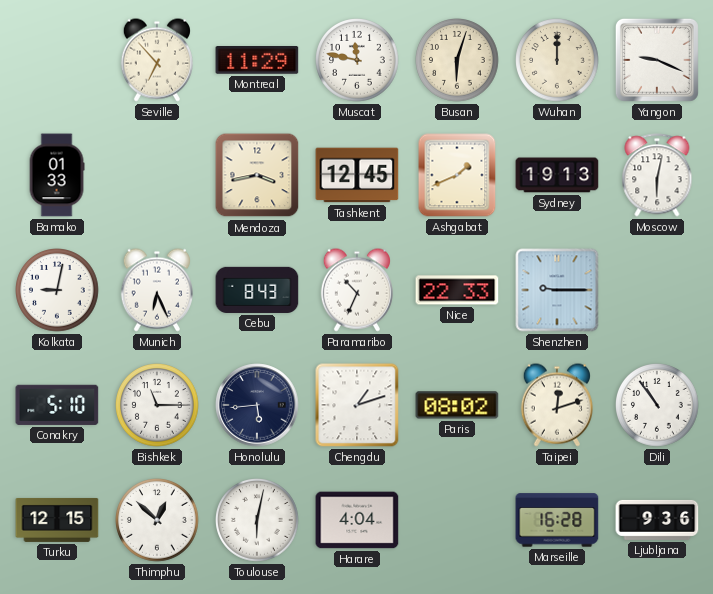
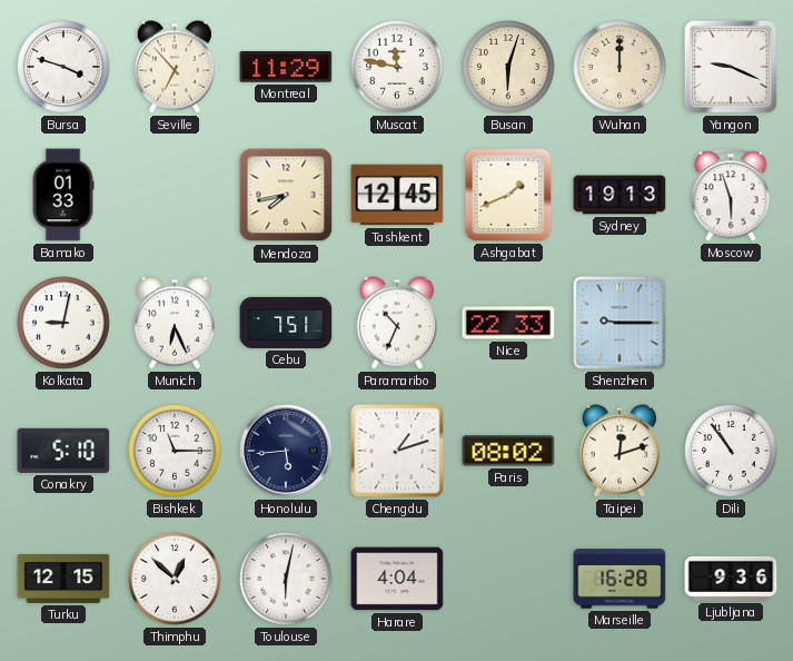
Bursa: none -> 3:48
Mendoza: 3:43 -> 7:43
Moscow: 6:02 -> 5:57
Cebu: 8:43 -> 7:51
